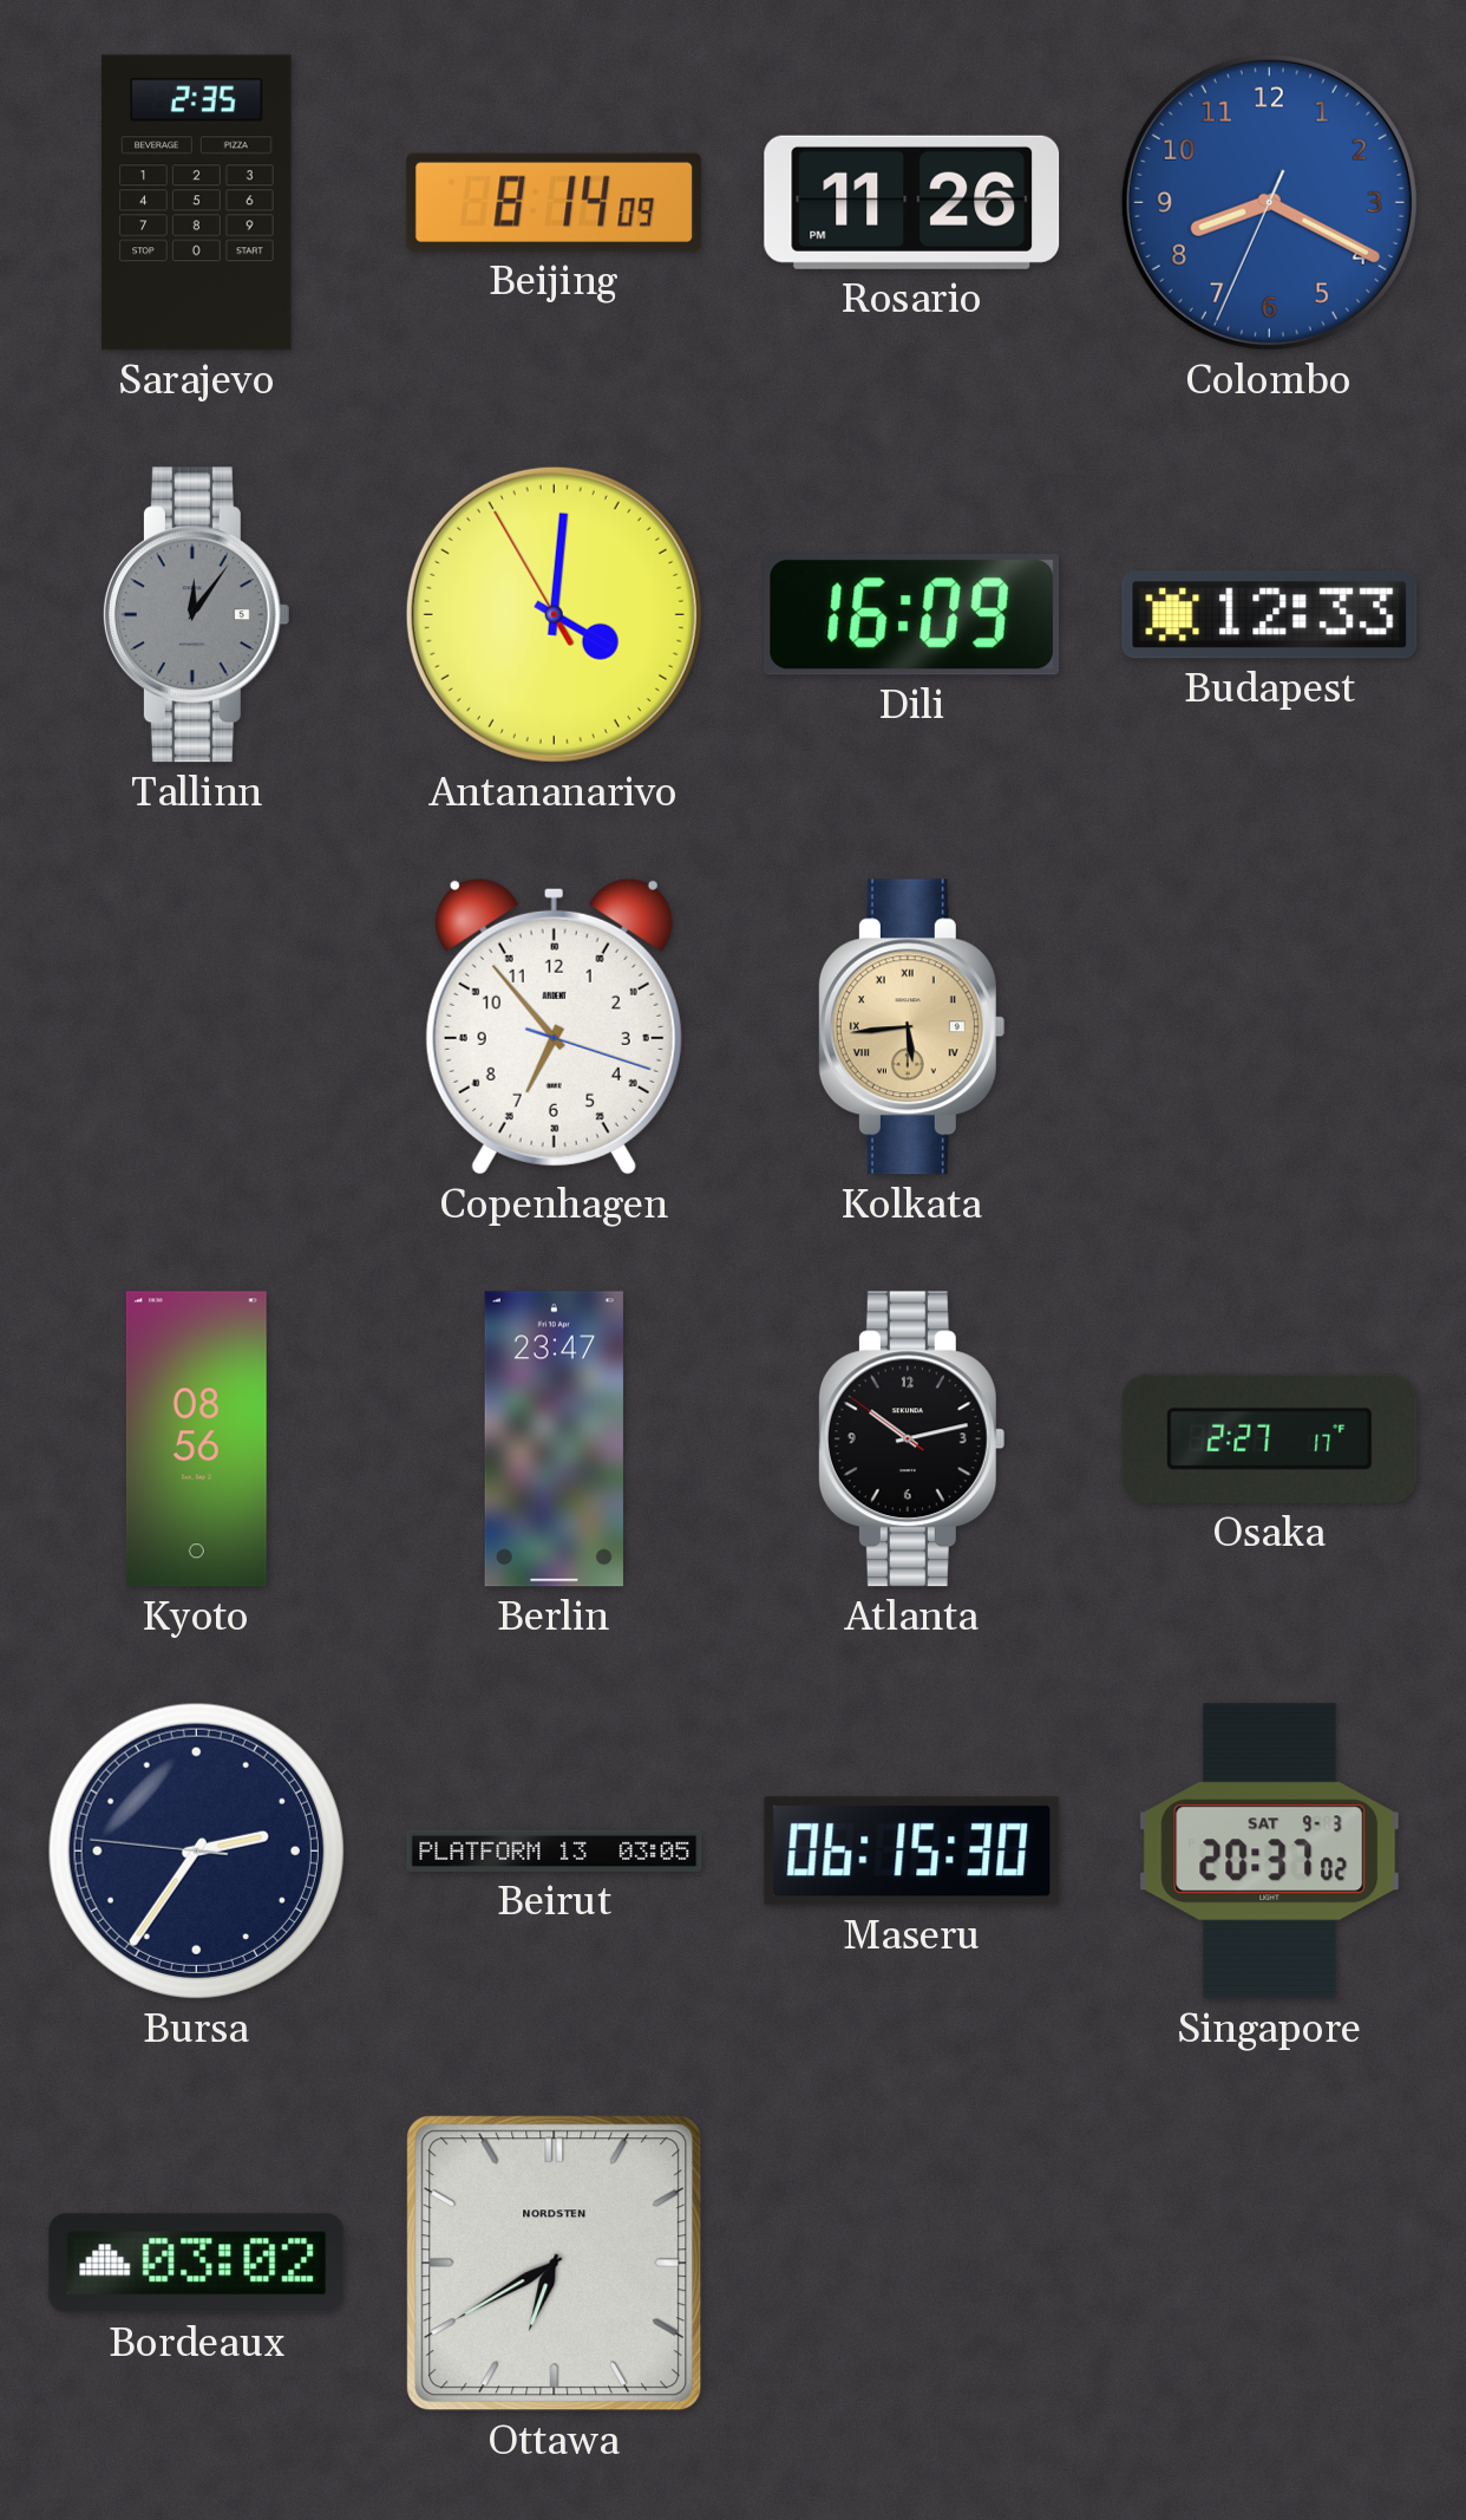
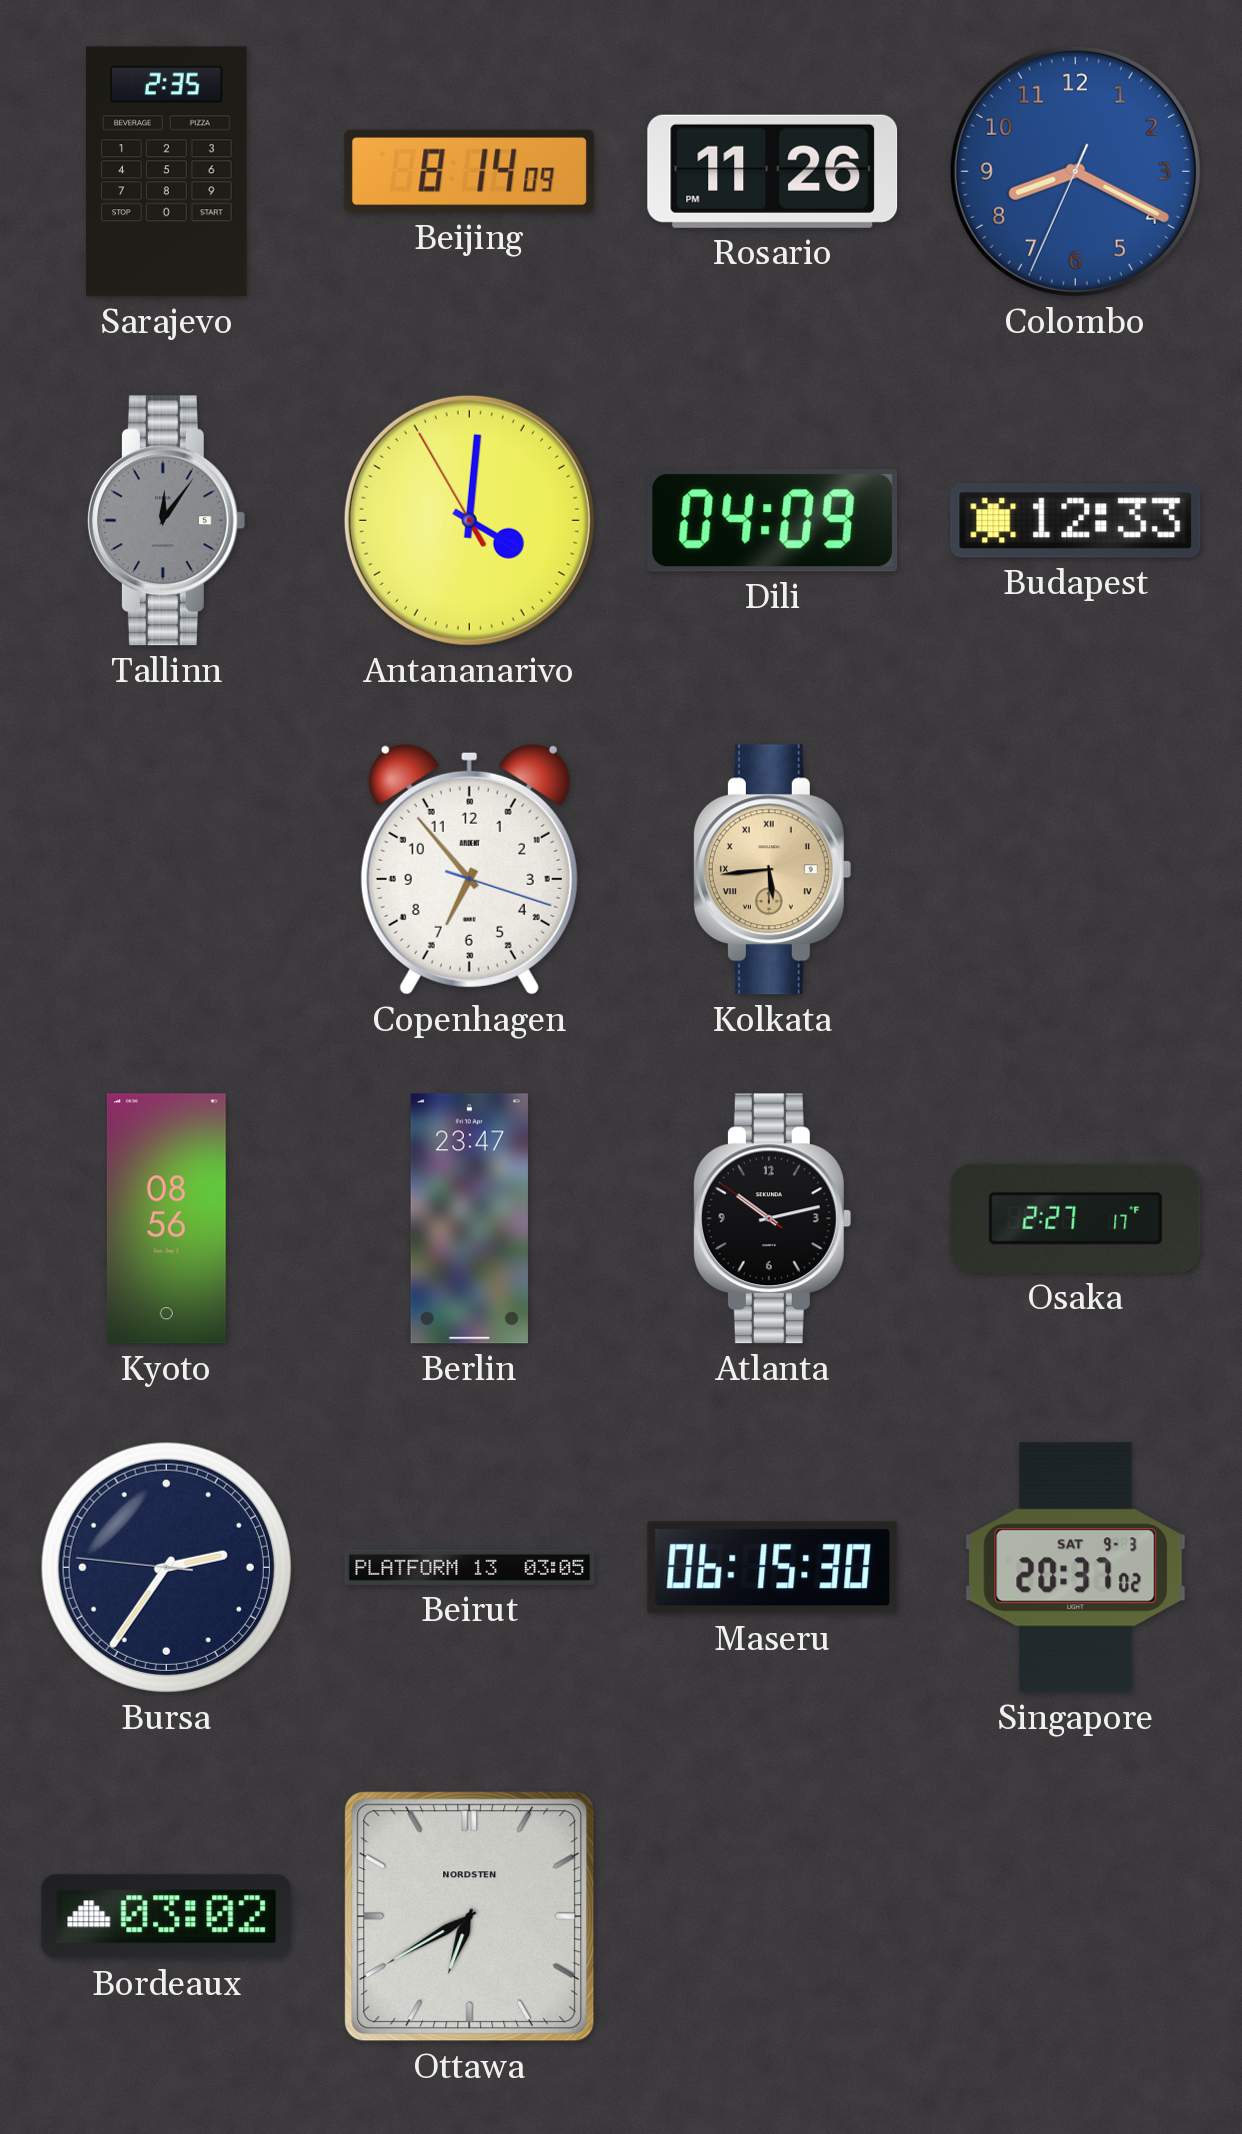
Dili: 16:09 -> 04:09
